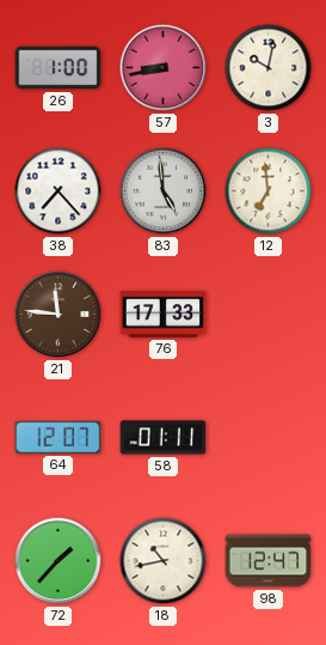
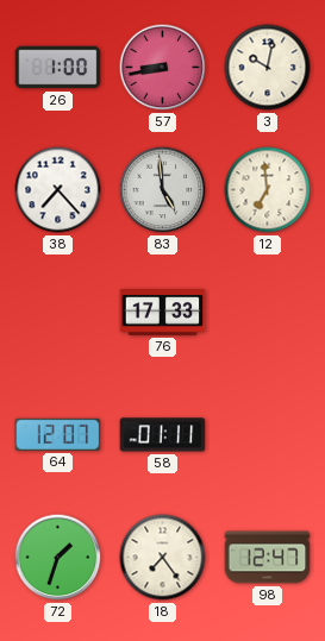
21: 11:46 -> none
72: 1:37 -> 1:33
18: 10:43 -> 7:24
